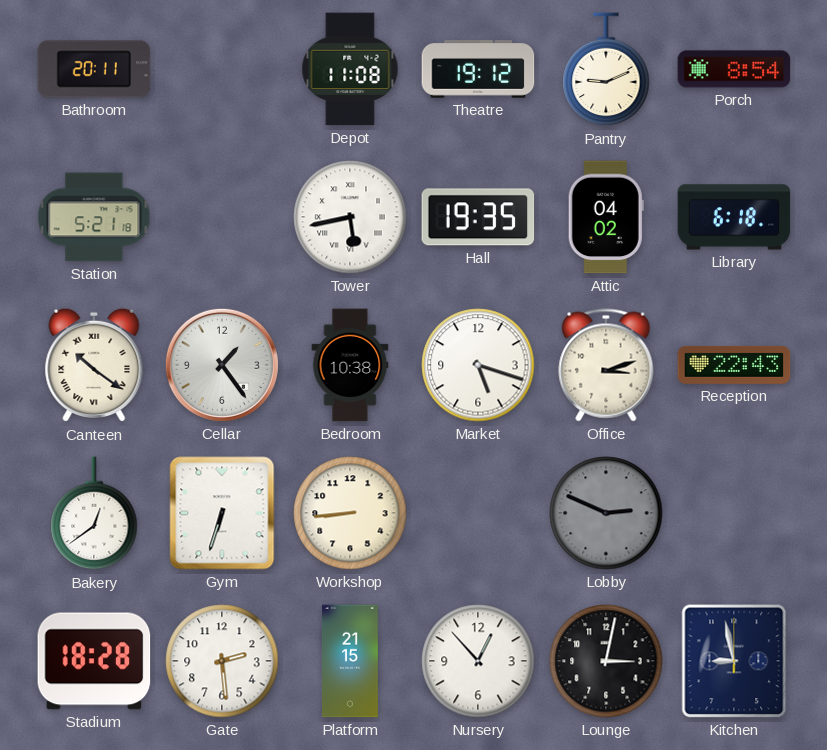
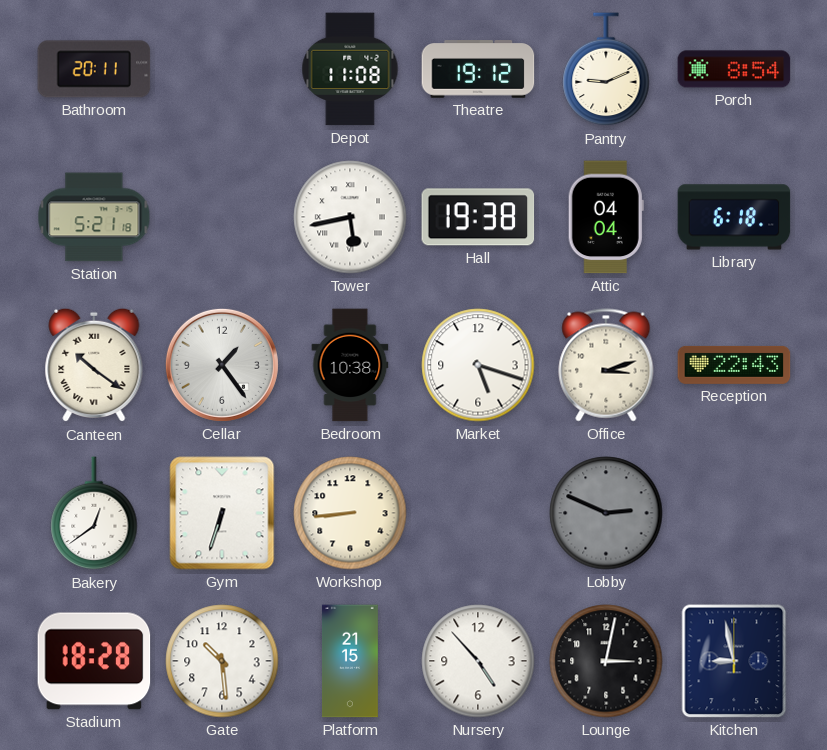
Hall: 19:35 -> 19:38
Attic: 04:02 -> 04:04
Gate: 2:29 -> 10:29
Nursery: 12:53 -> 4:53
